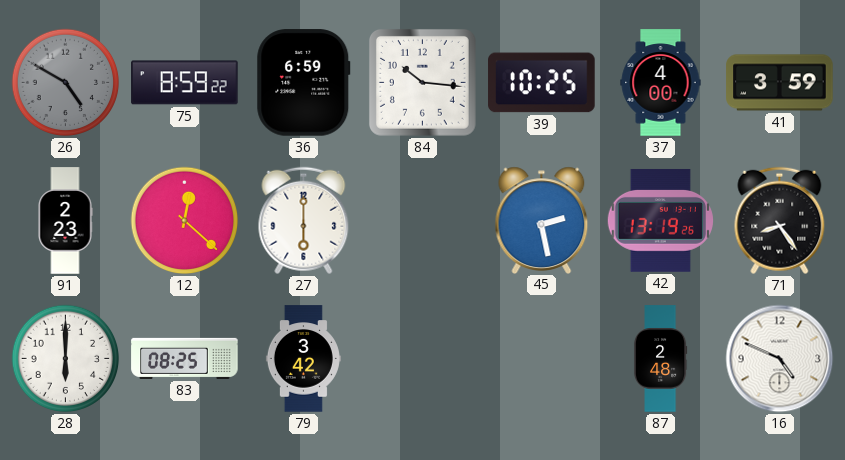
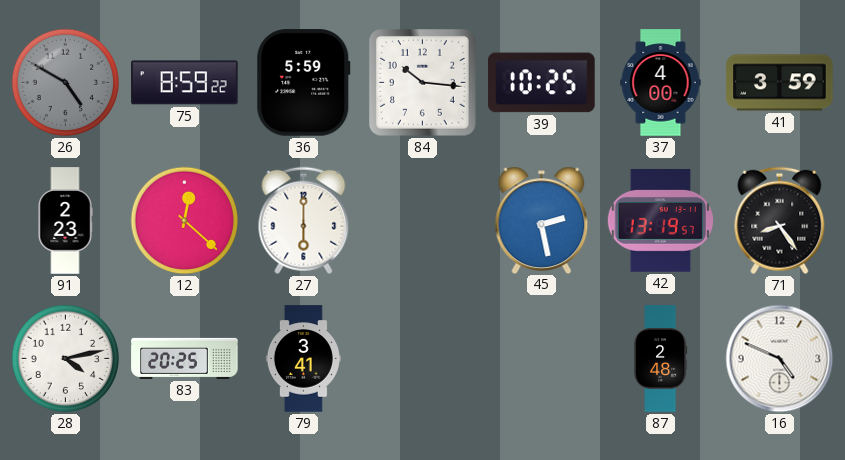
36: 6:59 -> 5:59
42: 13:19:26 -> 13:19:57
28: 6:00 -> 4:13
83: 08:25 -> 20:25
79: 3:42 -> 3:41
